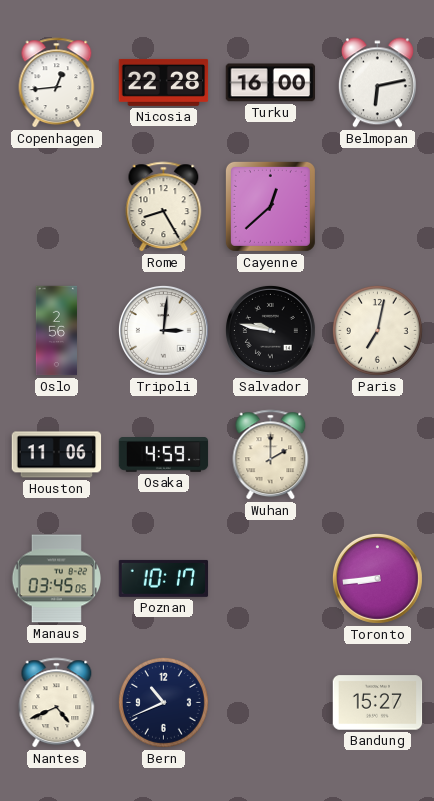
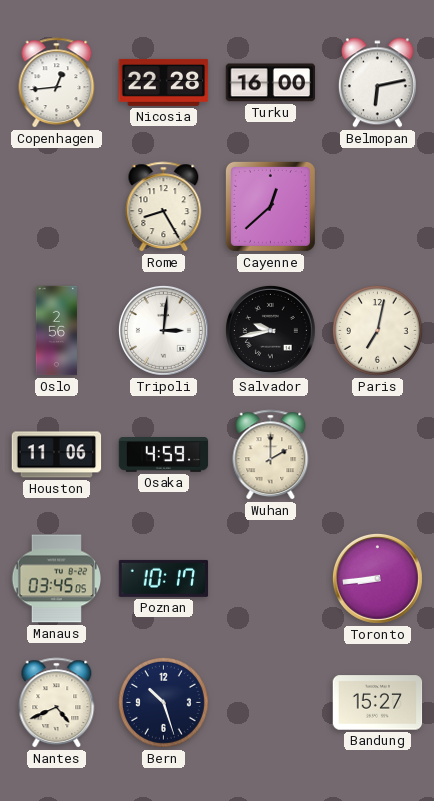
Salvador: 9:47 -> 9:43
Bern: 10:41 -> 10:27
